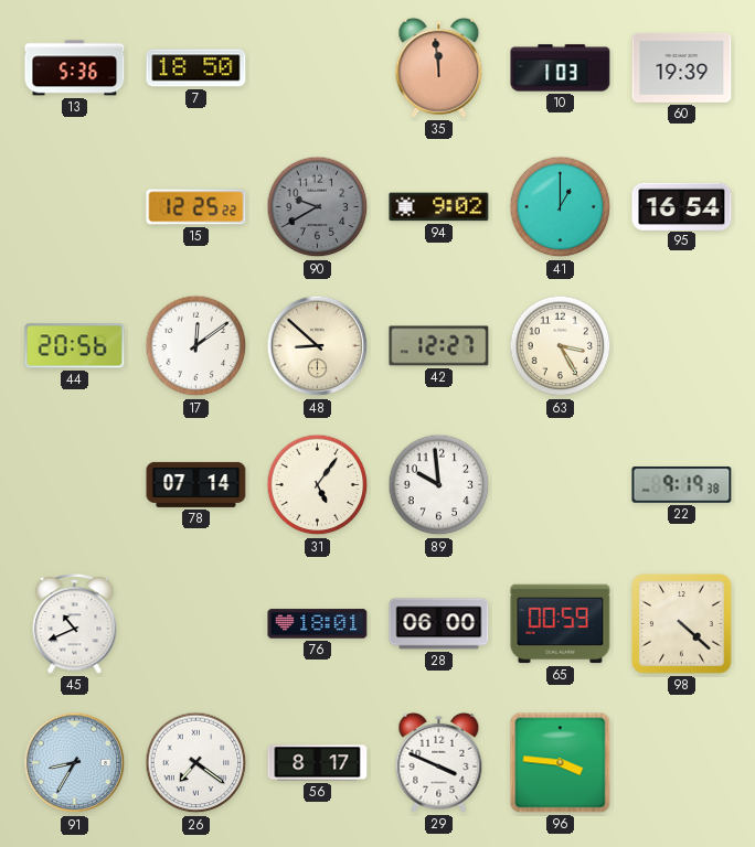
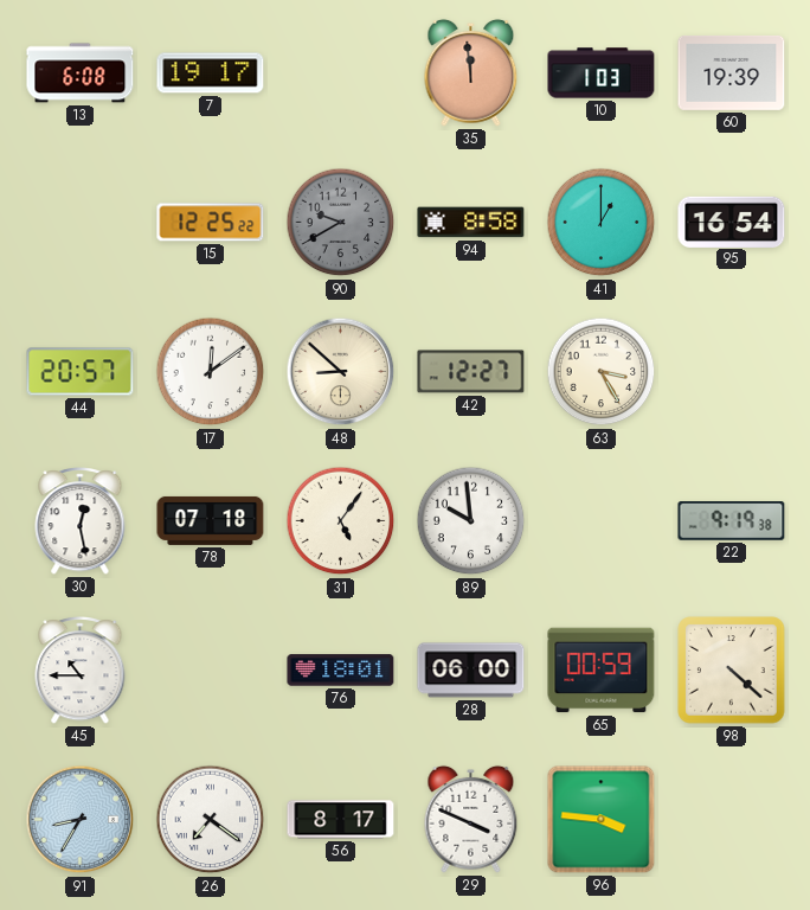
13: 5:36 -> 6:08
7: 18:50 -> 19:17
94: 9:02 -> 8:58
44: 20:56 -> 20:57
30: none -> 12:28
78: 07:14 -> 07:18
45: 10:41 -> 10:45
